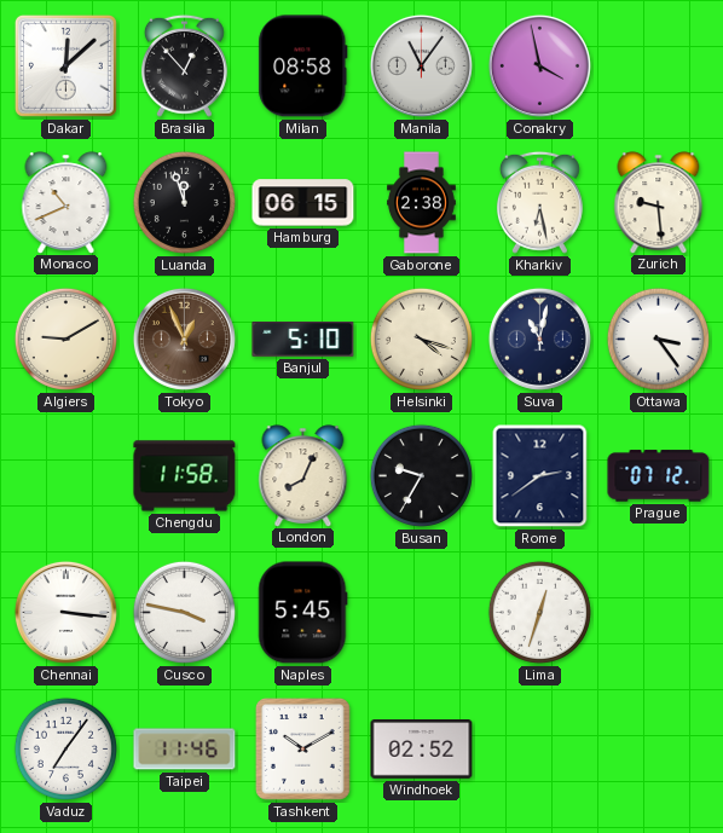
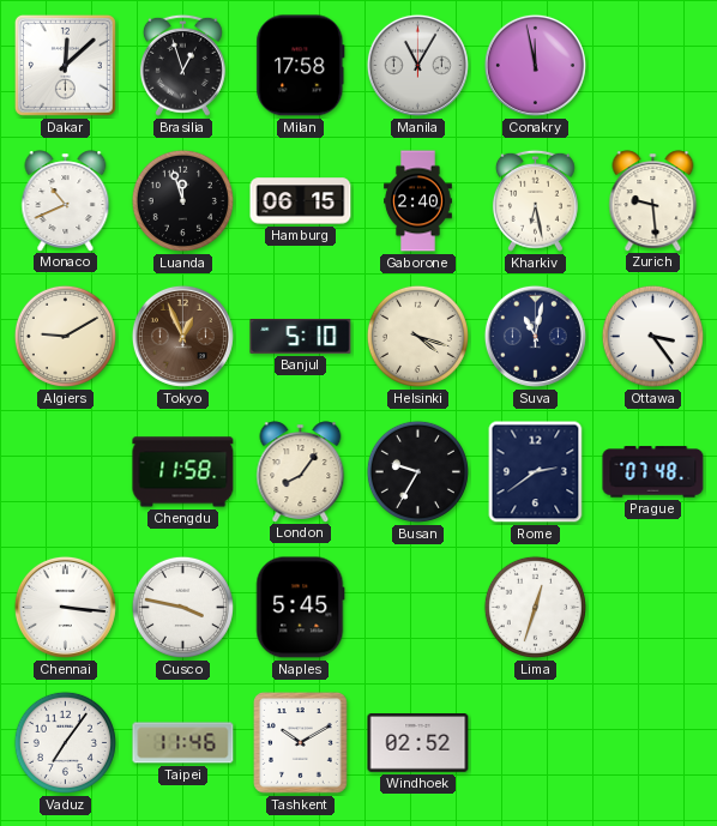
Brasilia: 12:53 -> 12:57
Milan: 08:58 -> 17:58
Manila: 11:06 -> 11:05
Conakry: 3:58 -> 11:58
Gaborone: 2:38 -> 2:40
London: 8:04 -> 8:06
Prague: 07:12 -> 07:48
